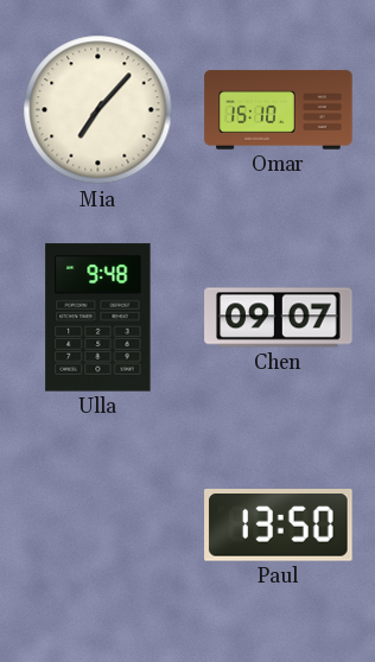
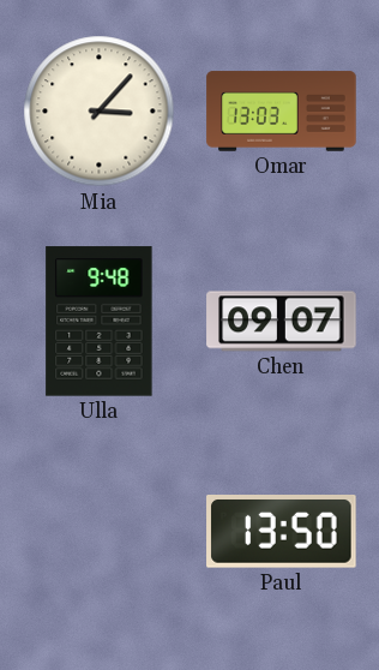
Mia: 7:07 -> 3:07
Omar: 15:10 -> 13:03
